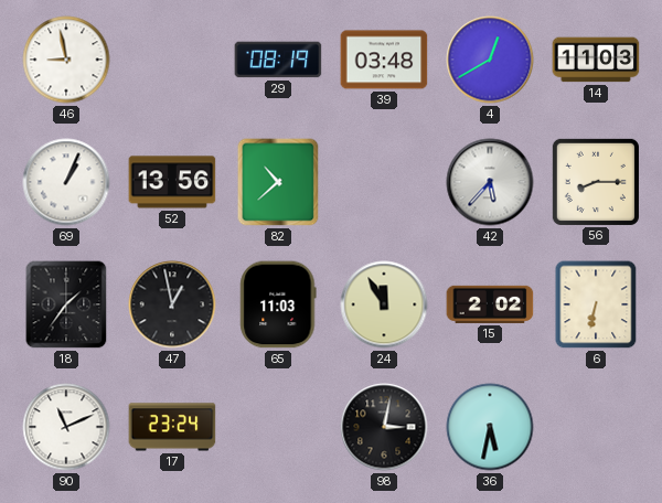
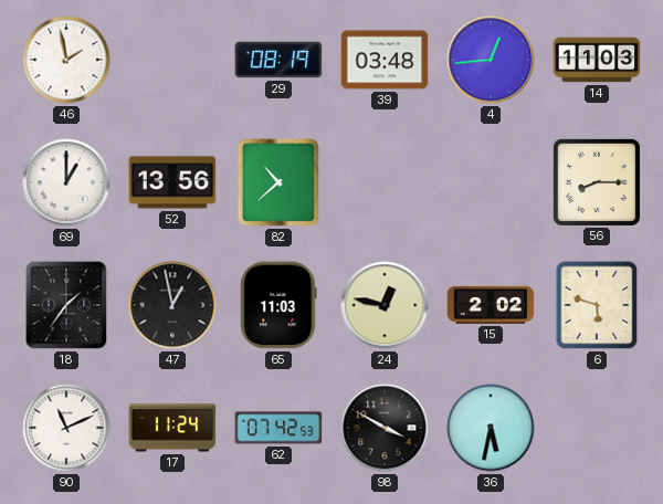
46: 8:58 -> 1:58
4: 12:40 -> 12:44
69: 1:04 -> 1:00
42: 5:37 -> none
24: 11:55 -> 12:47
6: 6:32 -> 5:48
17: 23:24 -> 11:24
62: none -> 07:42
98: 3:02 -> 3:50
